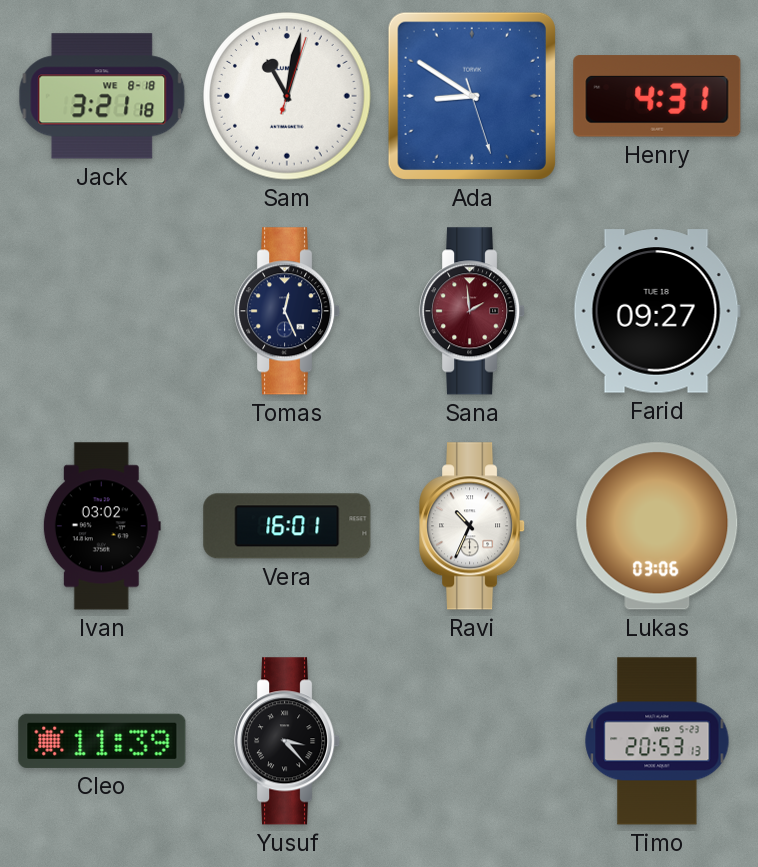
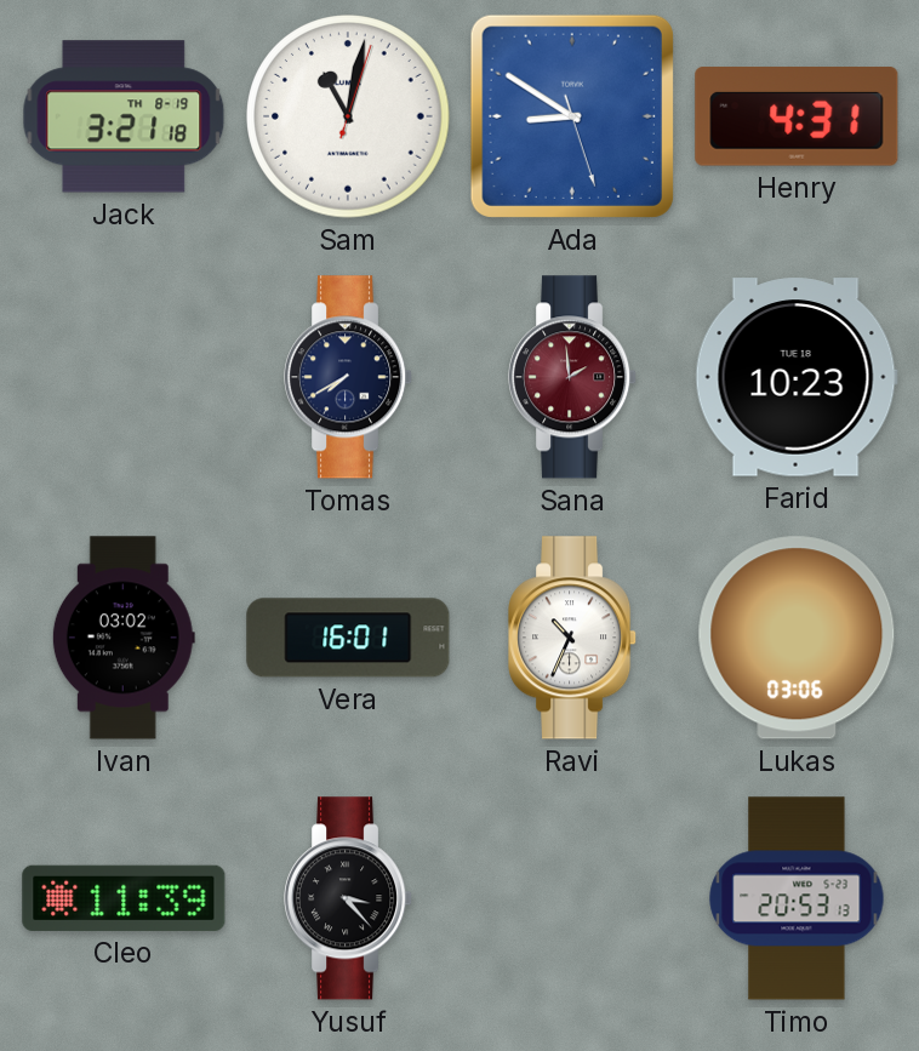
Jack date: WE 8-18 -> TH 8-19
Tomas: 12:26 -> 7:40
Farid: 09:27 -> 10:23
